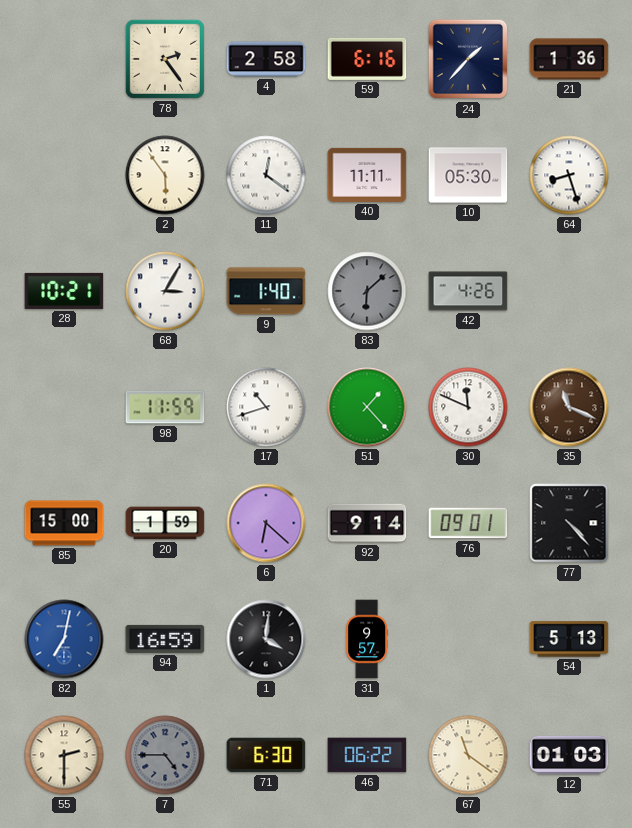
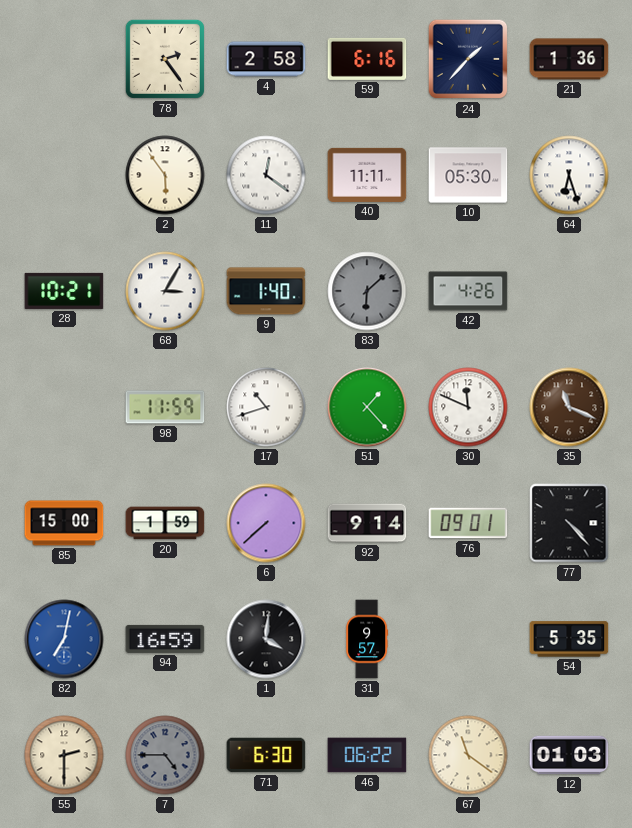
64: 8:27 -> 6:27
6: 6:22 -> 7:38
54: 5:13 -> 5:35
